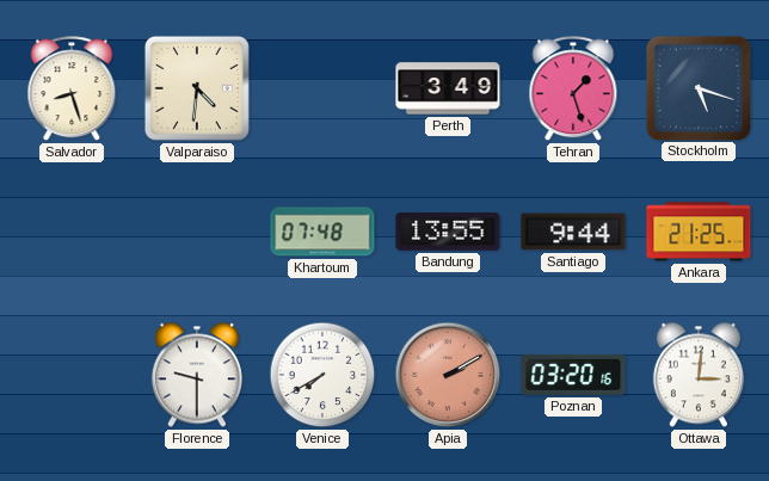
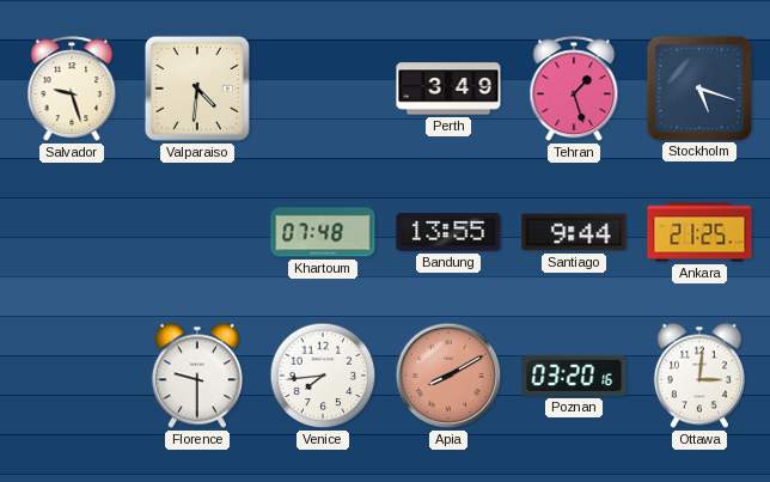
Salvador: 8:27 -> 9:27
Venice: 7:40 -> 7:44
Apia: 2:10 -> 8:10
